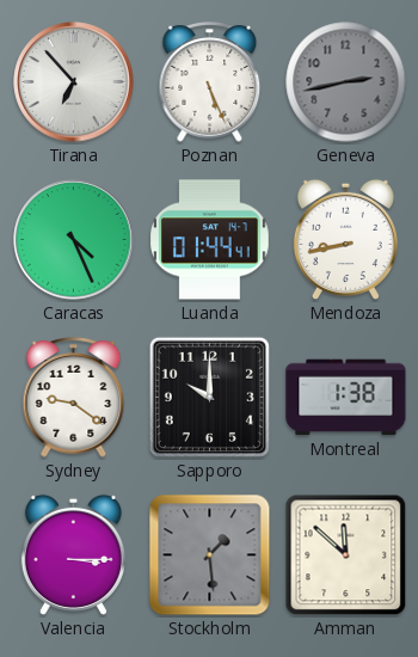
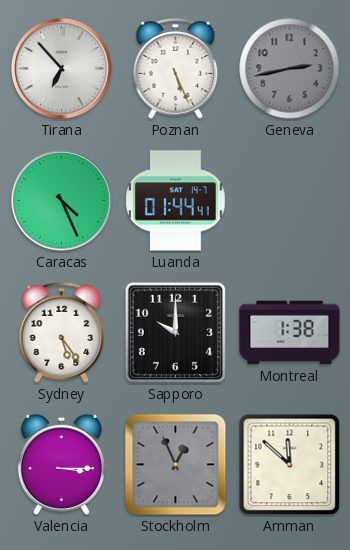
Mendoza: 8:43 -> none
Sydney: 9:21 -> 5:24
Stockholm: 1:29 -> 12:56
